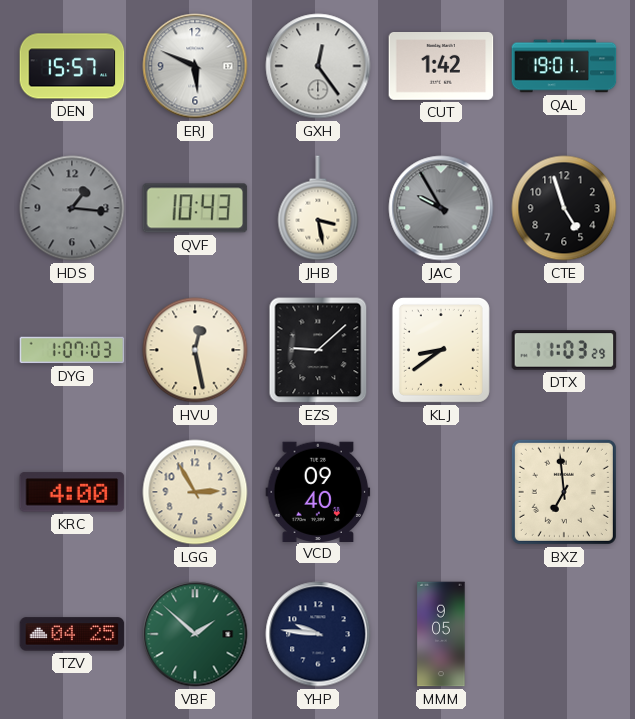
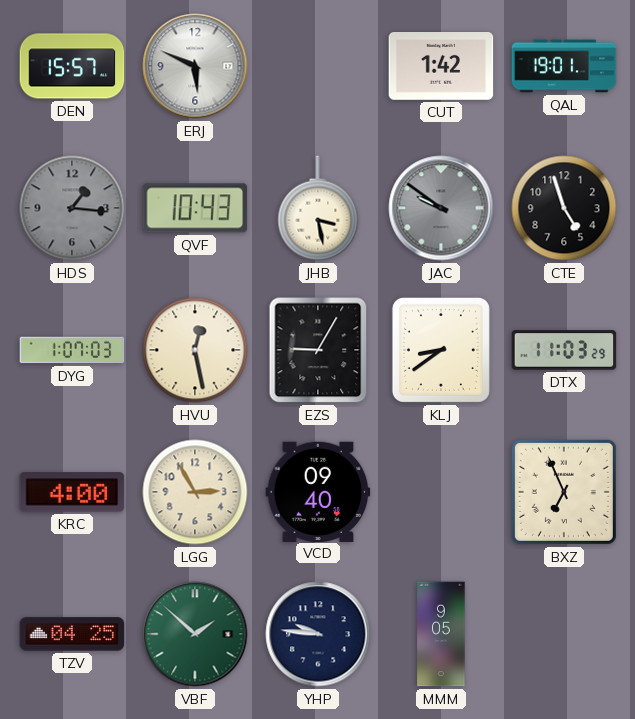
GXH: 12:24 -> none
JAC: 9:55 -> 9:51
EZS: 9:08 -> 9:05
BXZ: 6:59 -> 6:56
